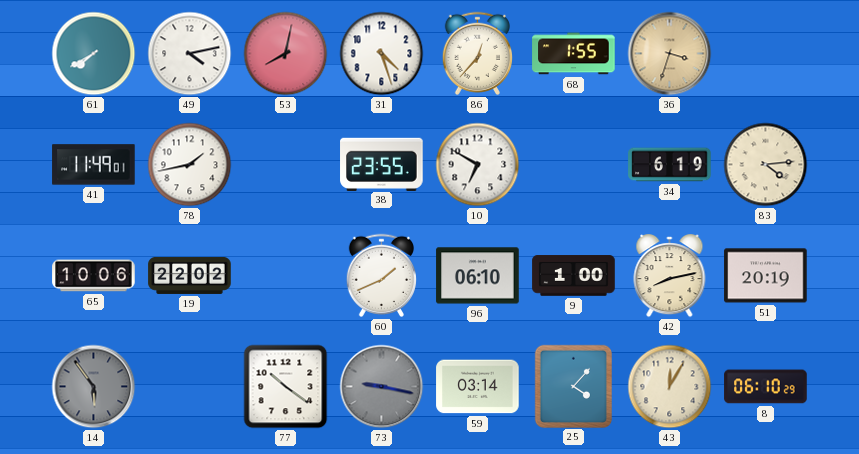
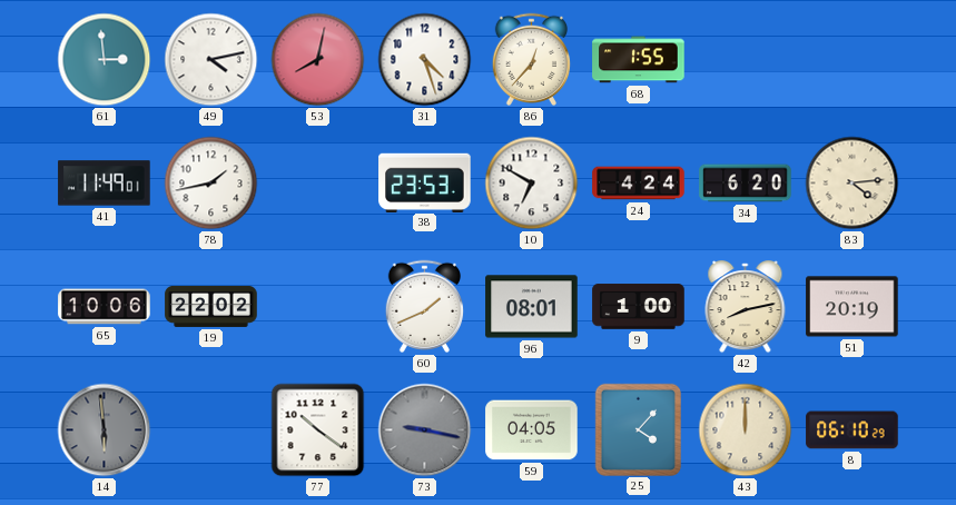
61: 7:40 -> 2:59
36: 3:33 -> none
38: 23:55 -> 23:53
24: none -> 4:24
34: 6:19 -> 6:20
96: 06:10 -> 08:01
14: 5:54 -> 5:59
59: 03:14 -> 04:05
43: 12:05 -> 12:00
